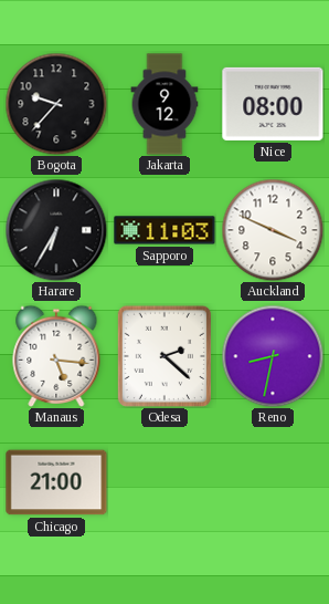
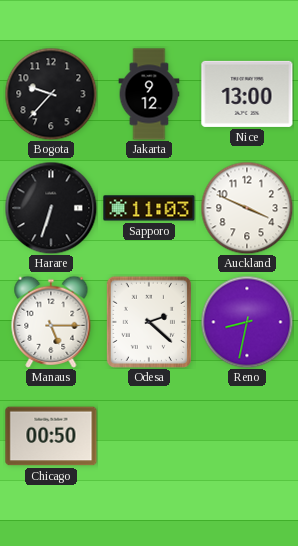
Nice: 08:00 -> 13:00
Harare: 6:35 -> 6:33
Manaus: 5:16 -> 5:15
Chicago: 21:00 -> 00:50
